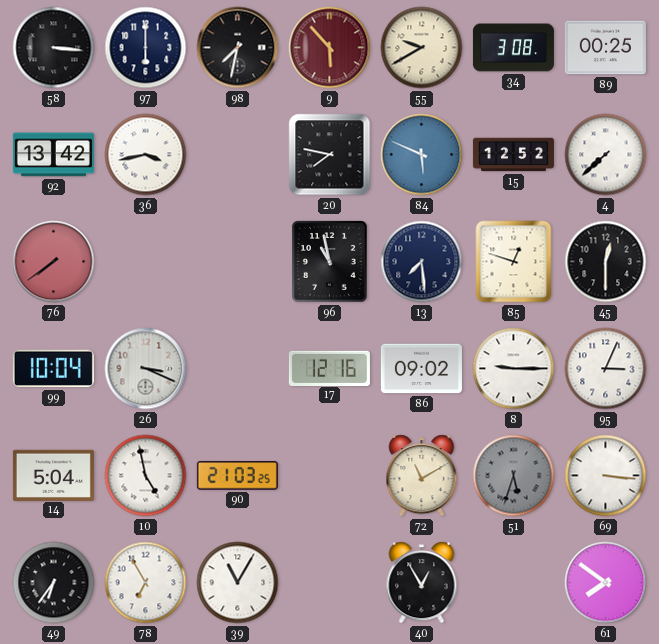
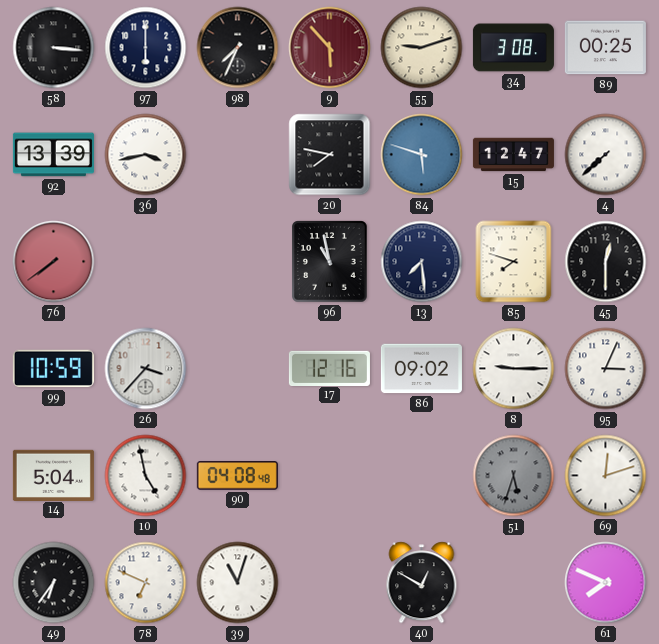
98: 7:32 -> 7:34
55: 9:40 -> 9:12
92: 13:42 -> 13:39
84: 5:49 -> 5:48
15: 12:52 -> 12:47
85: 12:48 -> 7:48
99: 10:04 -> 10:59
26: 3:19 -> 3:37
90: 21:03 -> 04:08
72: 11:10 -> none
69: 3:16 -> 12:12
78: 6:55 -> 6:49
39: 11:05 -> 11:03
40: 12:55 -> 12:50
61: 7:51 -> 7:49
